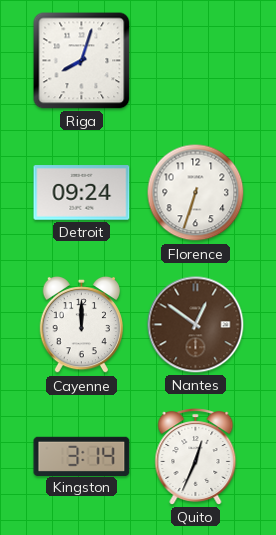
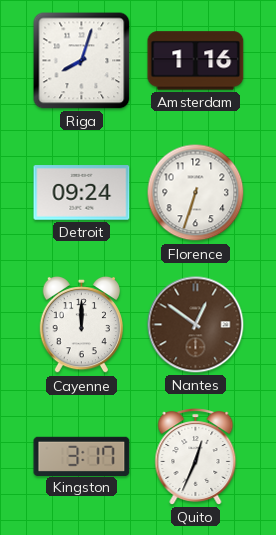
Amsterdam: none -> 1:16
Kingston: 3:14 -> 3:17
